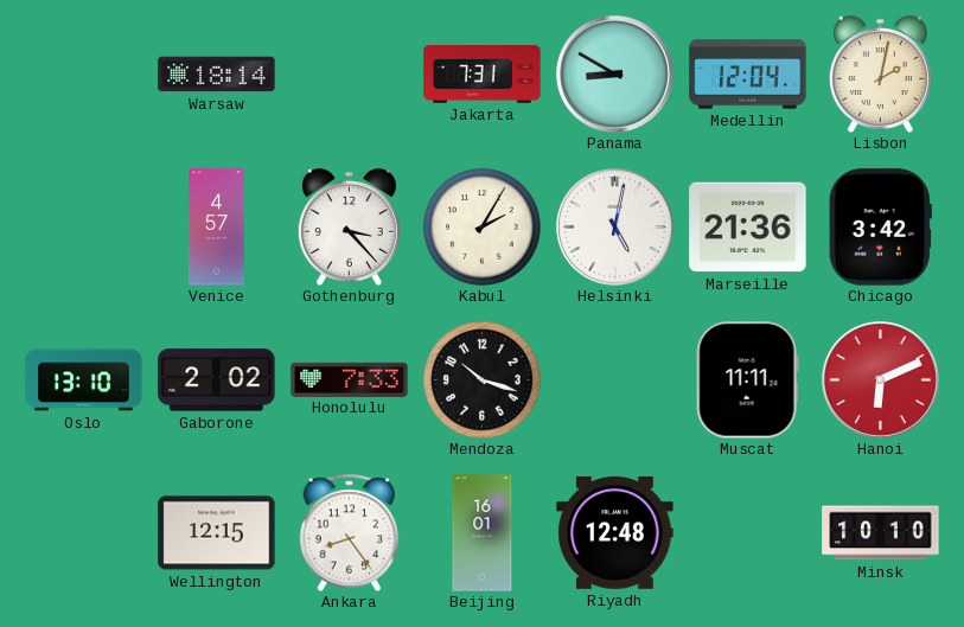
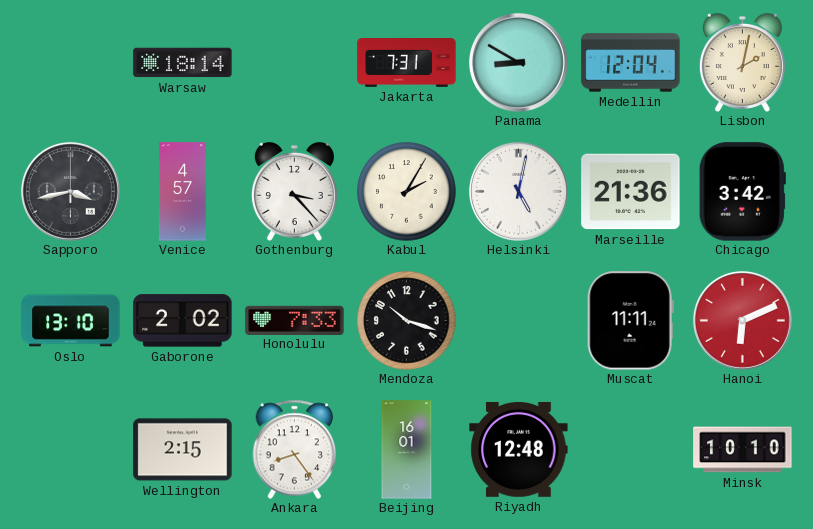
Sapporo: none -> 3:43
Wellington: 12:15 -> 2:15
